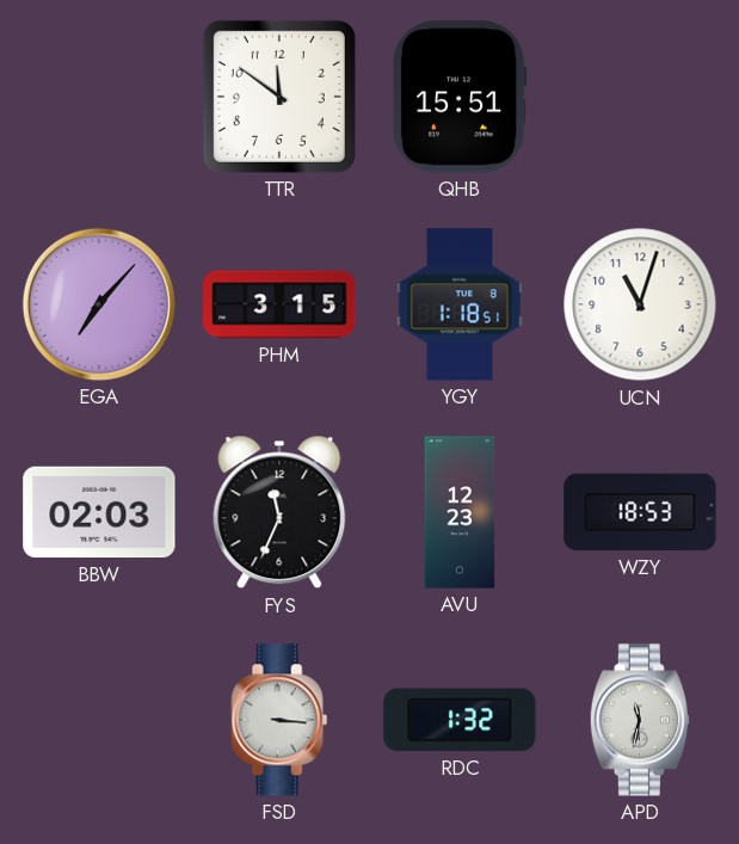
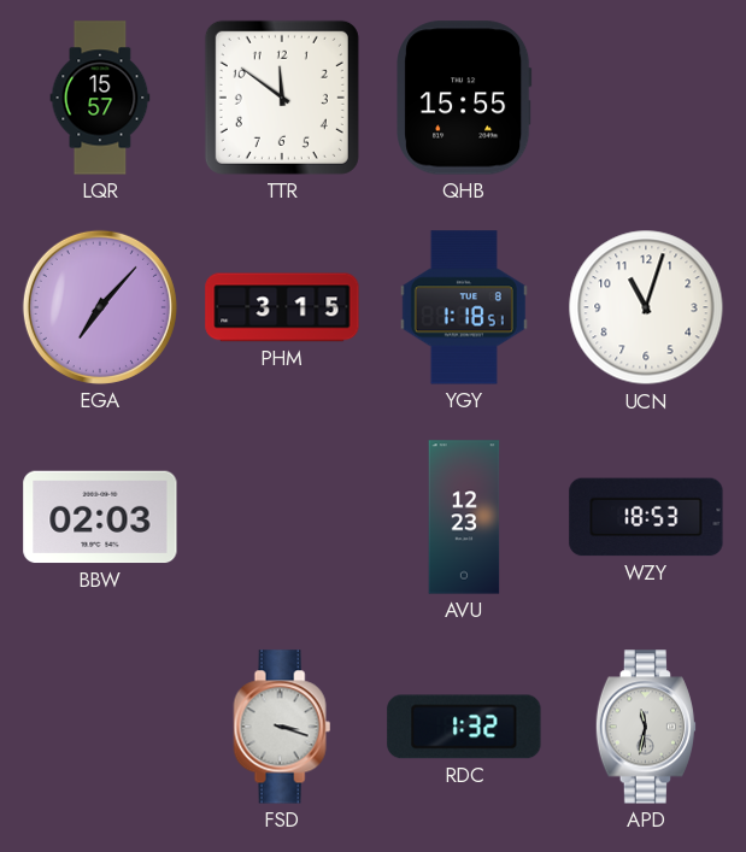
LQR: none -> 15:57
QHB: 15:51 -> 15:55
FYS: 11:34 -> none
FSD: 3:16 -> 3:18
